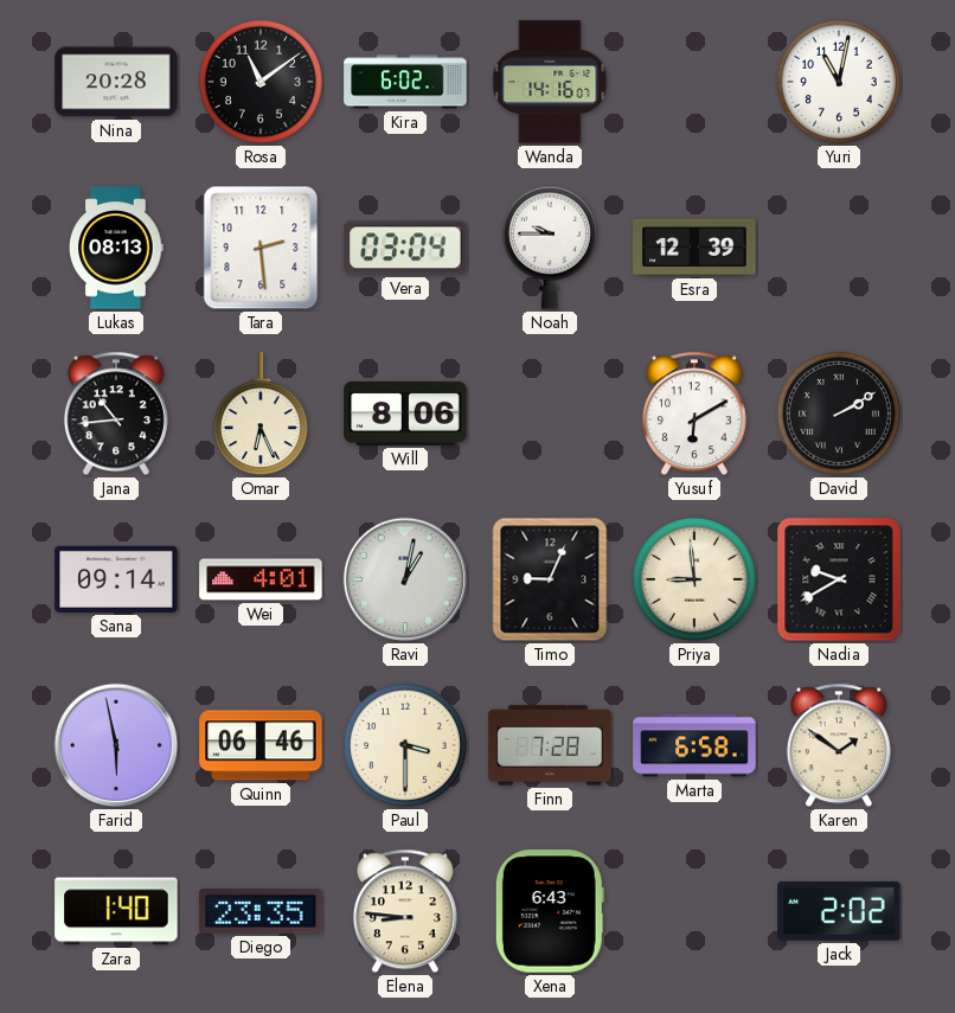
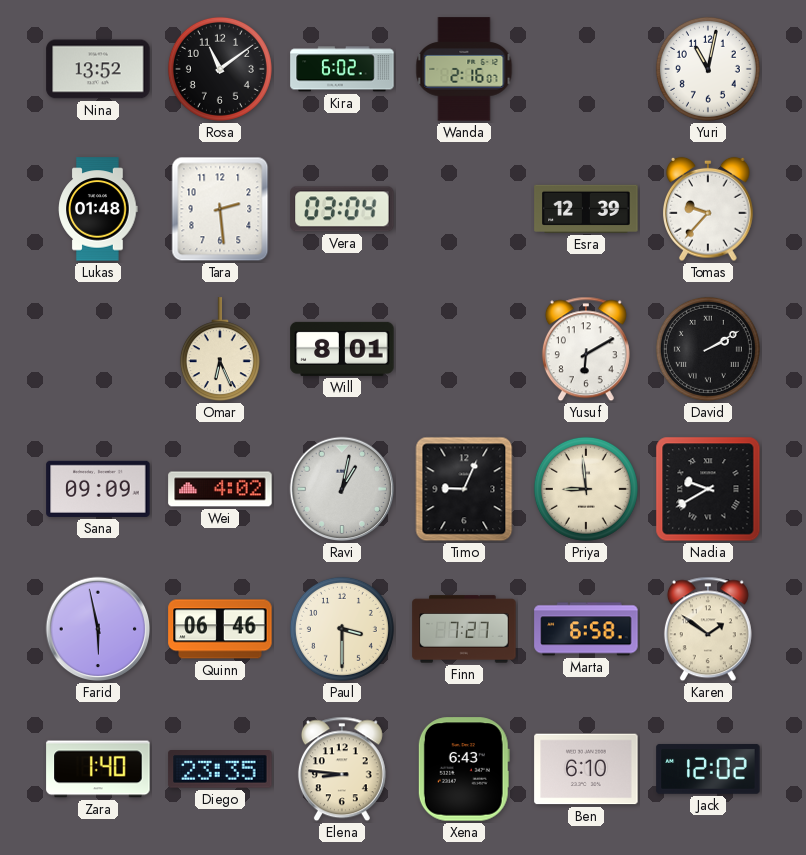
Nina: 20:28 -> 13:52
Wanda: 14:16 -> 2:16
Lukas: 08:13 -> 01:48
Noah: 9:45 -> none
Tomas: none -> 9:37
Jana: 10:44 -> none
Will: 8:06 -> 8:01
Sana: 09:14 -> 09:09
Wei: 4:01 -> 4:02
Finn: 7:28 -> 7:27
Ben: none -> 6:10
Jack: 2:02 -> 12:02
